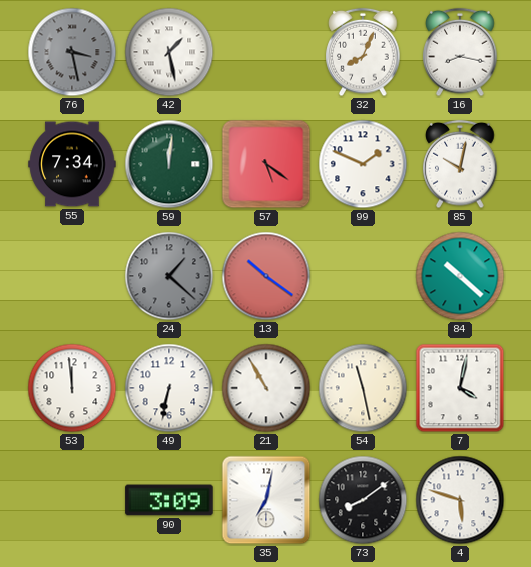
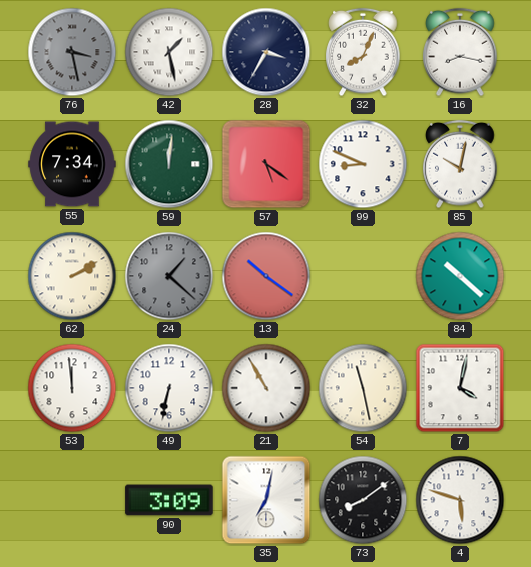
28: none -> 3:35
99: 1:49 -> 8:49
62: none -> 2:10
